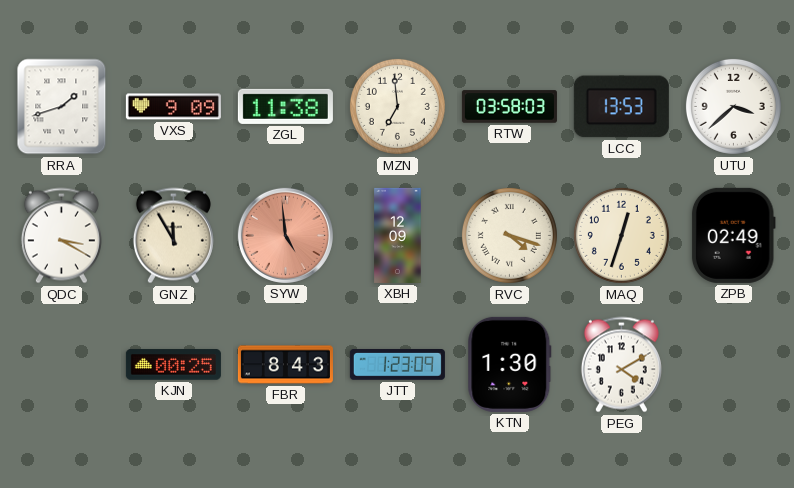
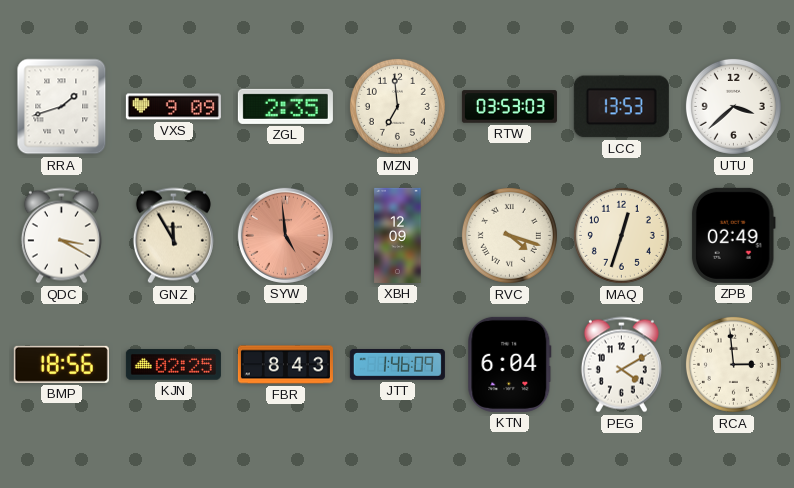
ZGL: 11:38 -> 2:35
RTW: 03:58 -> 03:53
BMP: none -> 18:56
KJN: 00:25 -> 02:25
JTT: 1:23 -> 1:46
KTN: 1:30 -> 6:04
RCA: none -> 2:59
